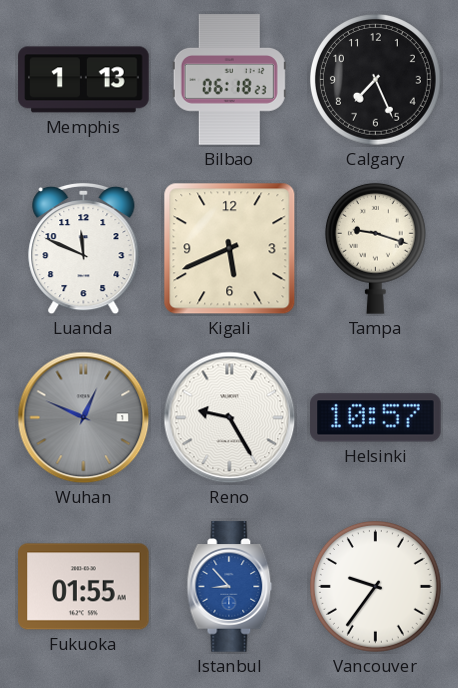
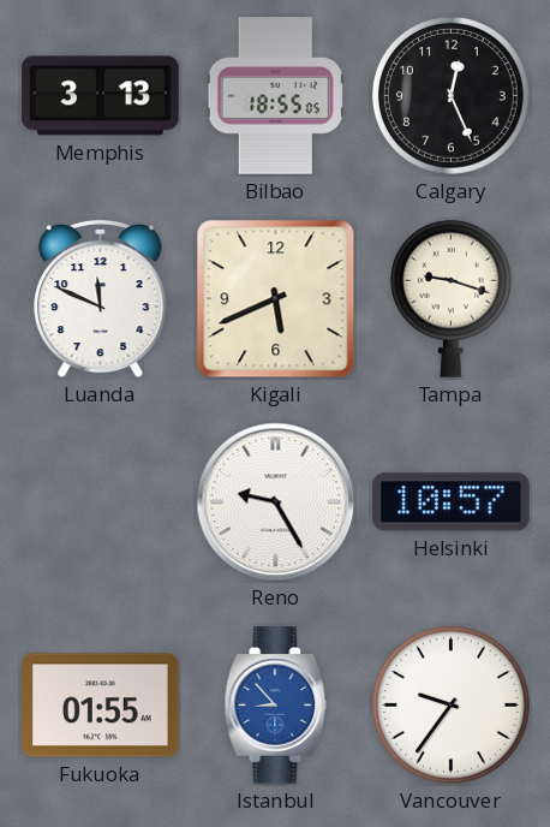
Memphis: 1:13 -> 3:13
Bilbao: 06:18 -> 18:55
Calgary: 7:26 -> 12:26
Wuhan: 12:49 -> none
